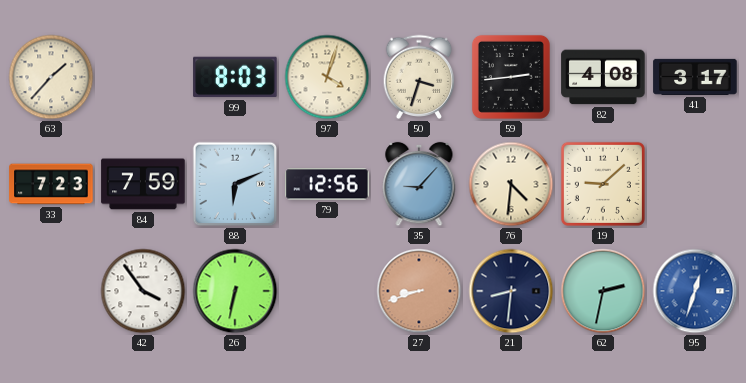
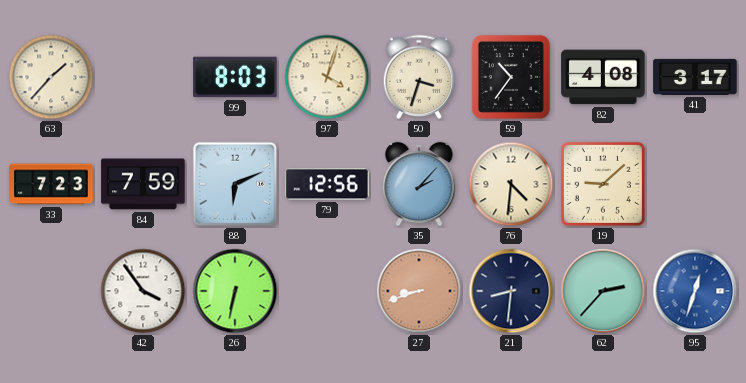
59: 2:44 -> 10:36
35: 9:07 -> 2:07
62: 2:32 -> 2:37
